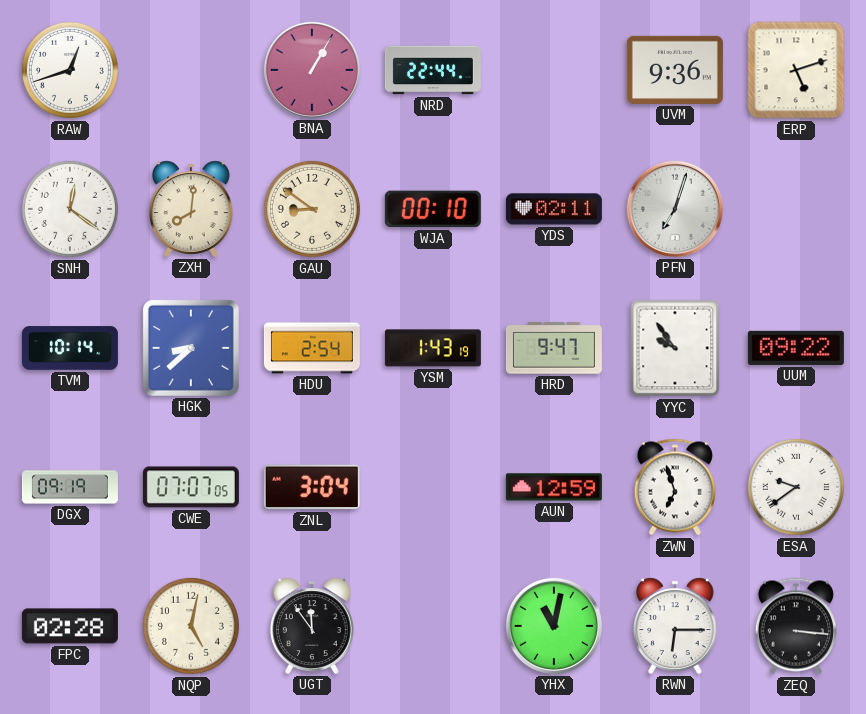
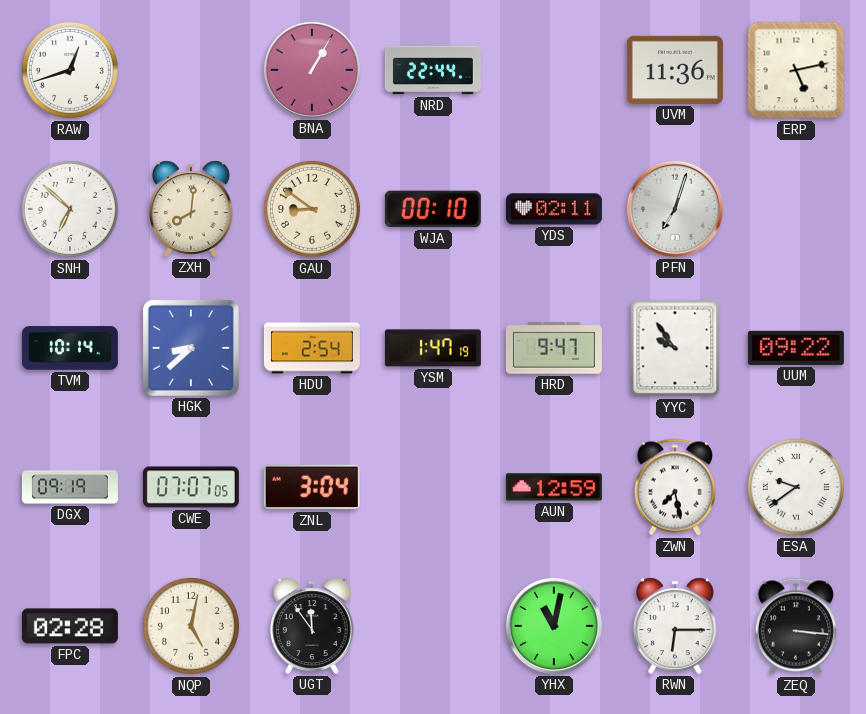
UVM: 9:36 -> 11:36
ERP: 5:12 -> 5:13
SNH: 12:21 -> 6:52
YSM: 1:43 -> 1:47
ZWN: 6:57 -> 7:28
